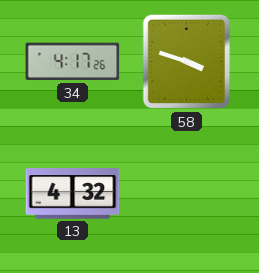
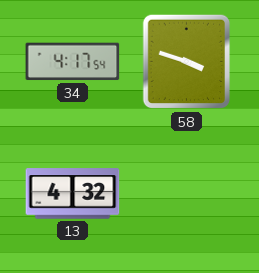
34: 4:17:26 -> 4:17:54
